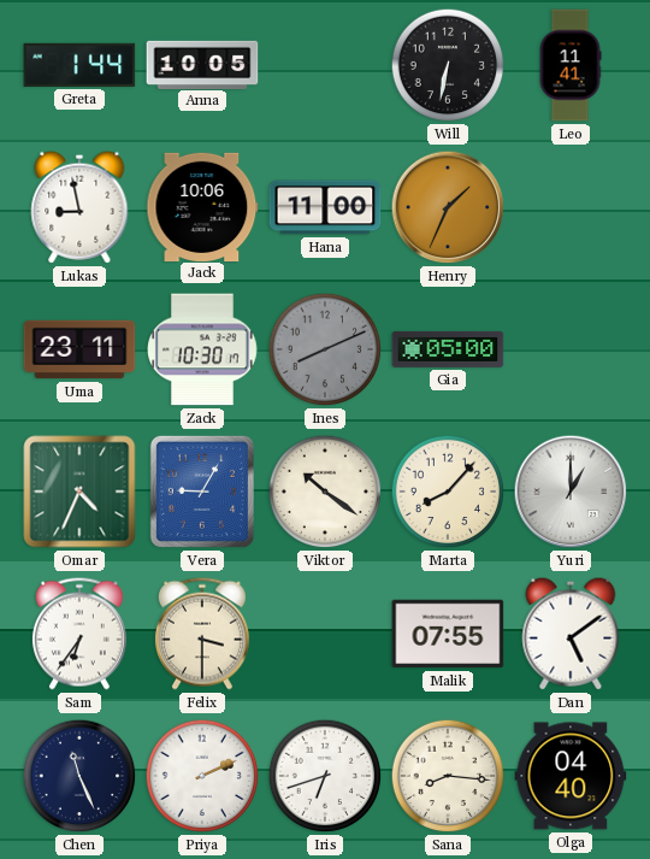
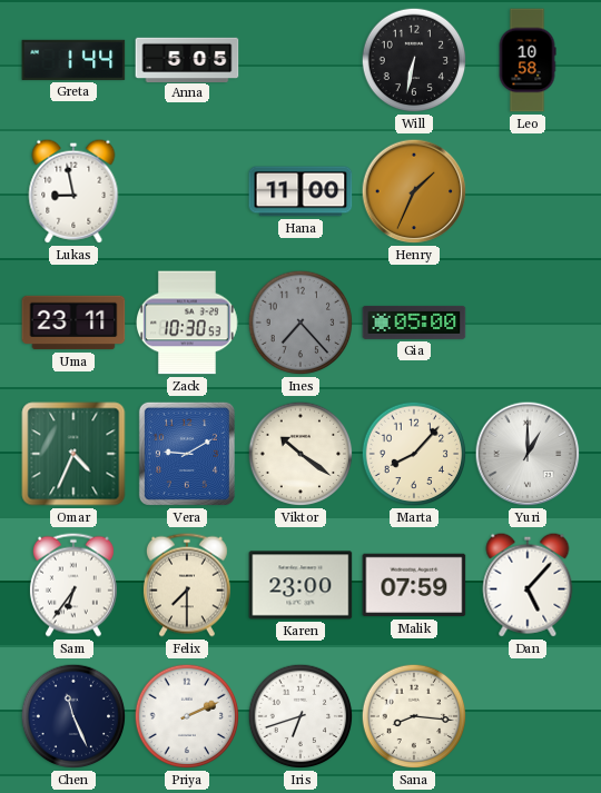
Anna: 10:05 -> 5:05
Leo: 11:41 -> 10:58
Jack: 10:06 -> none
Zack: 10:30:17 -> 10:30:53
Ines: 8:11 -> 7:23
Vera: 9:05 -> 9:10
Felix: 3:30 -> 7:30
Karen: none -> 23:00
Malik: 07:55 -> 07:59
Dan: 5:09 -> 5:07
Olga: 04:40 -> none
